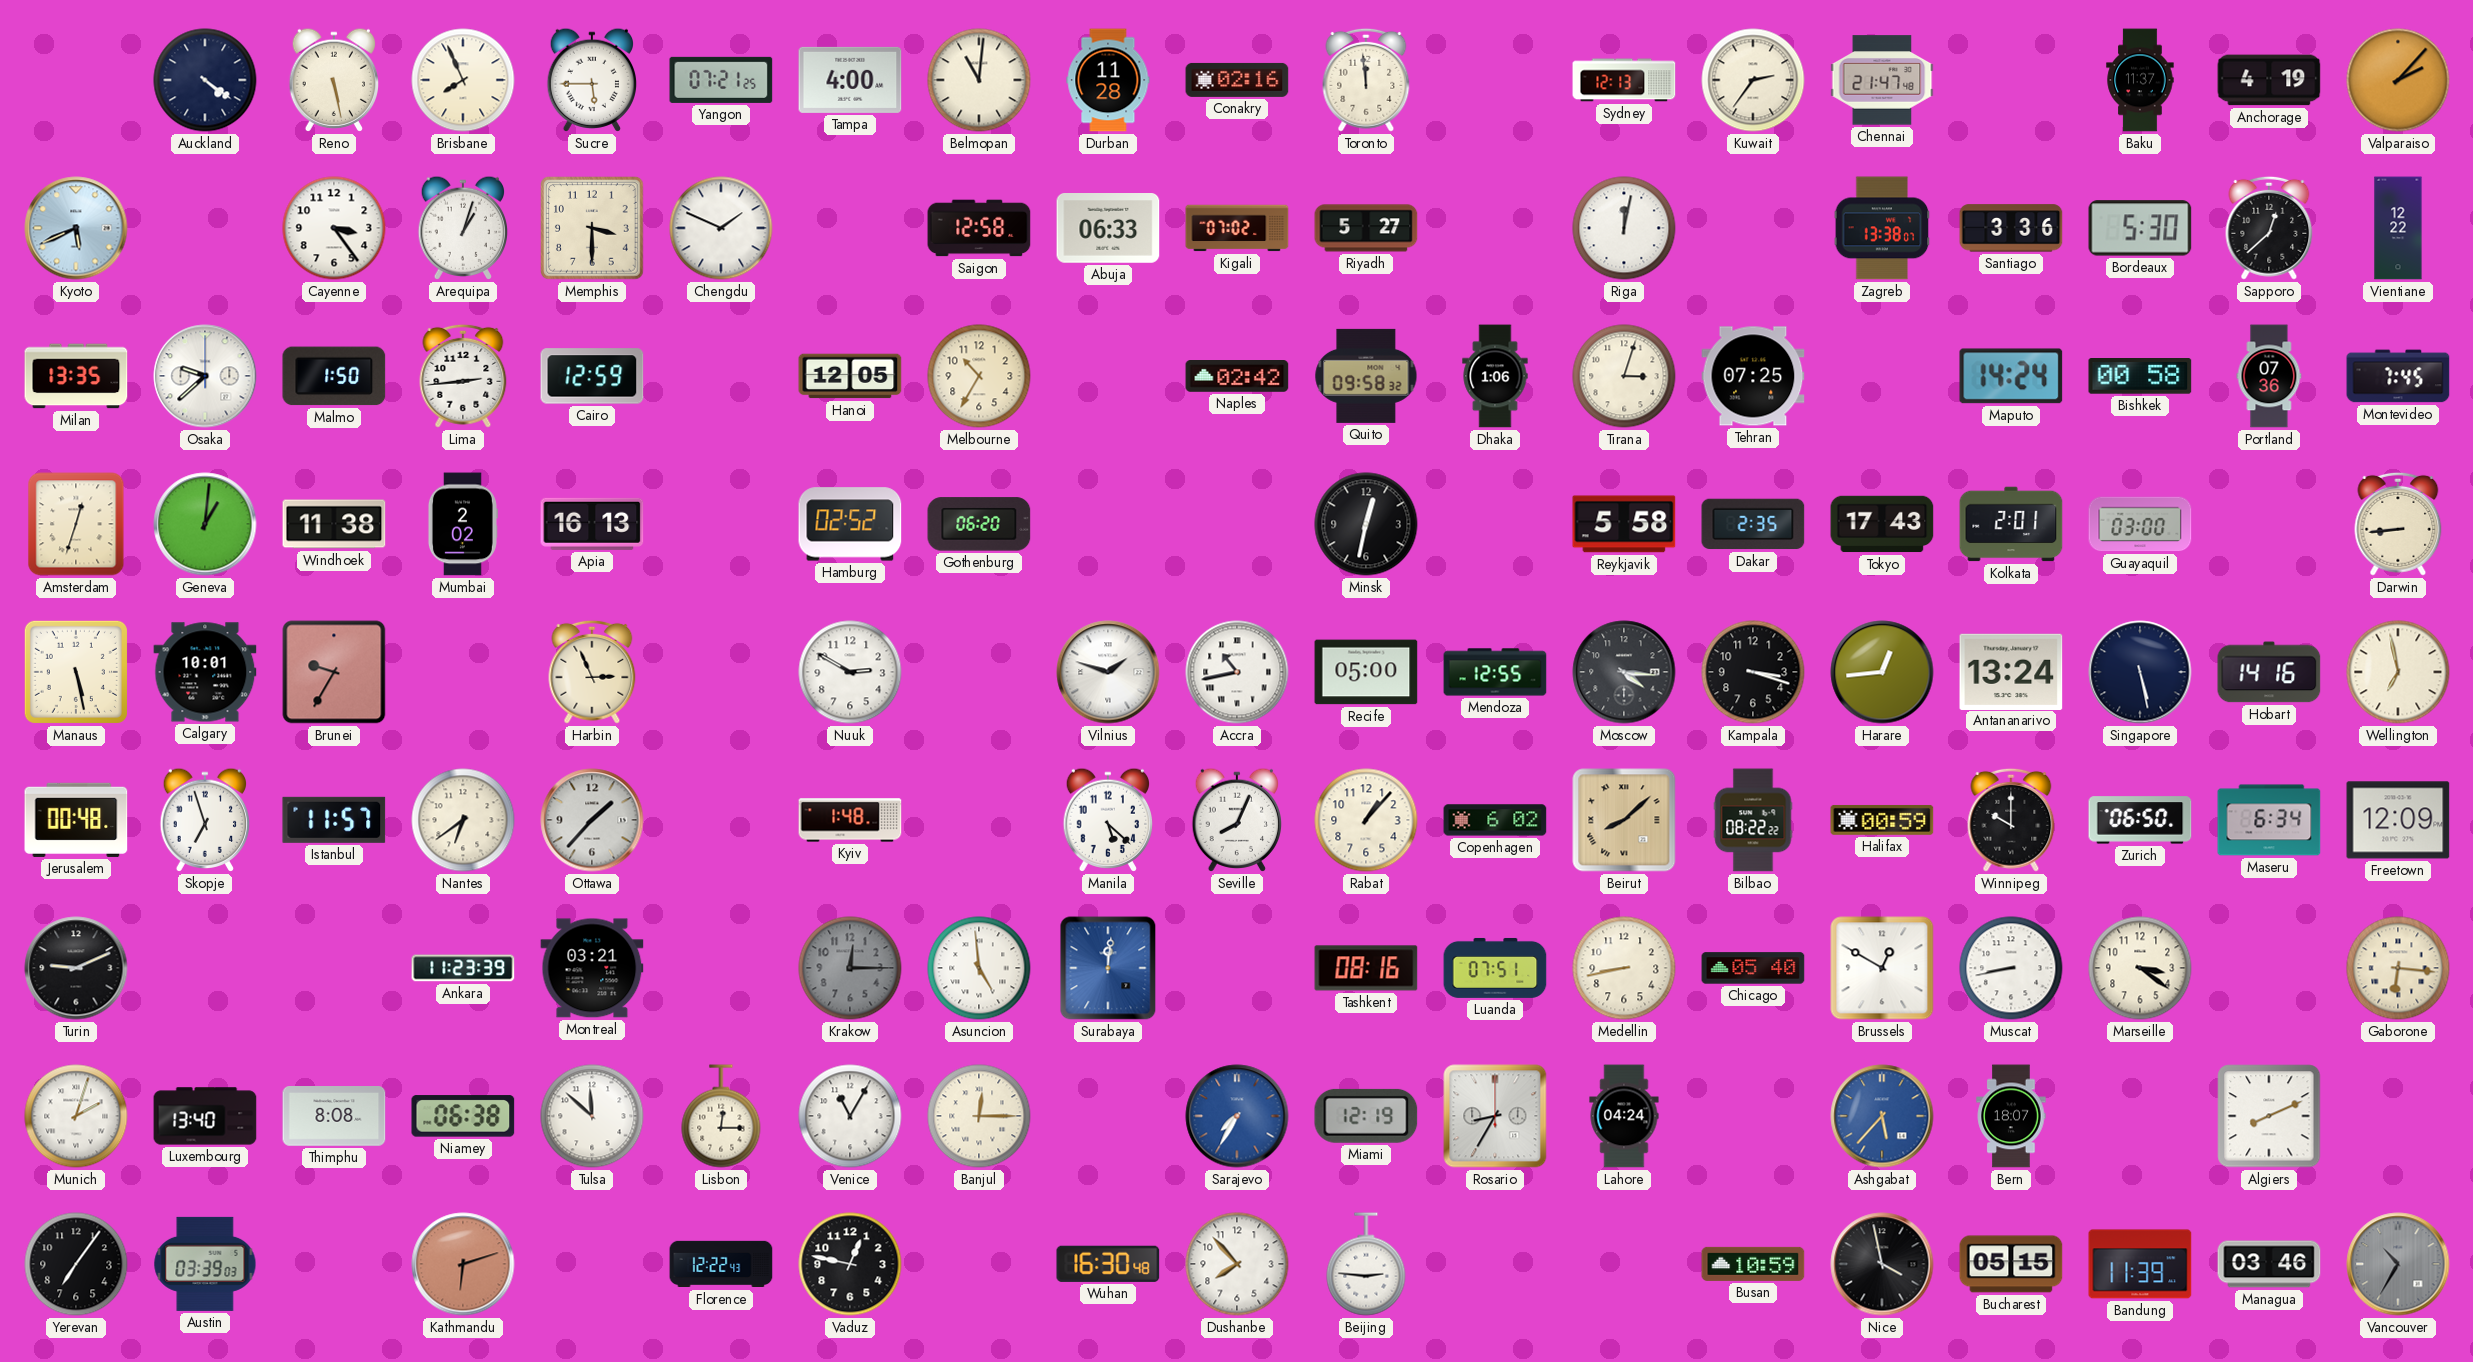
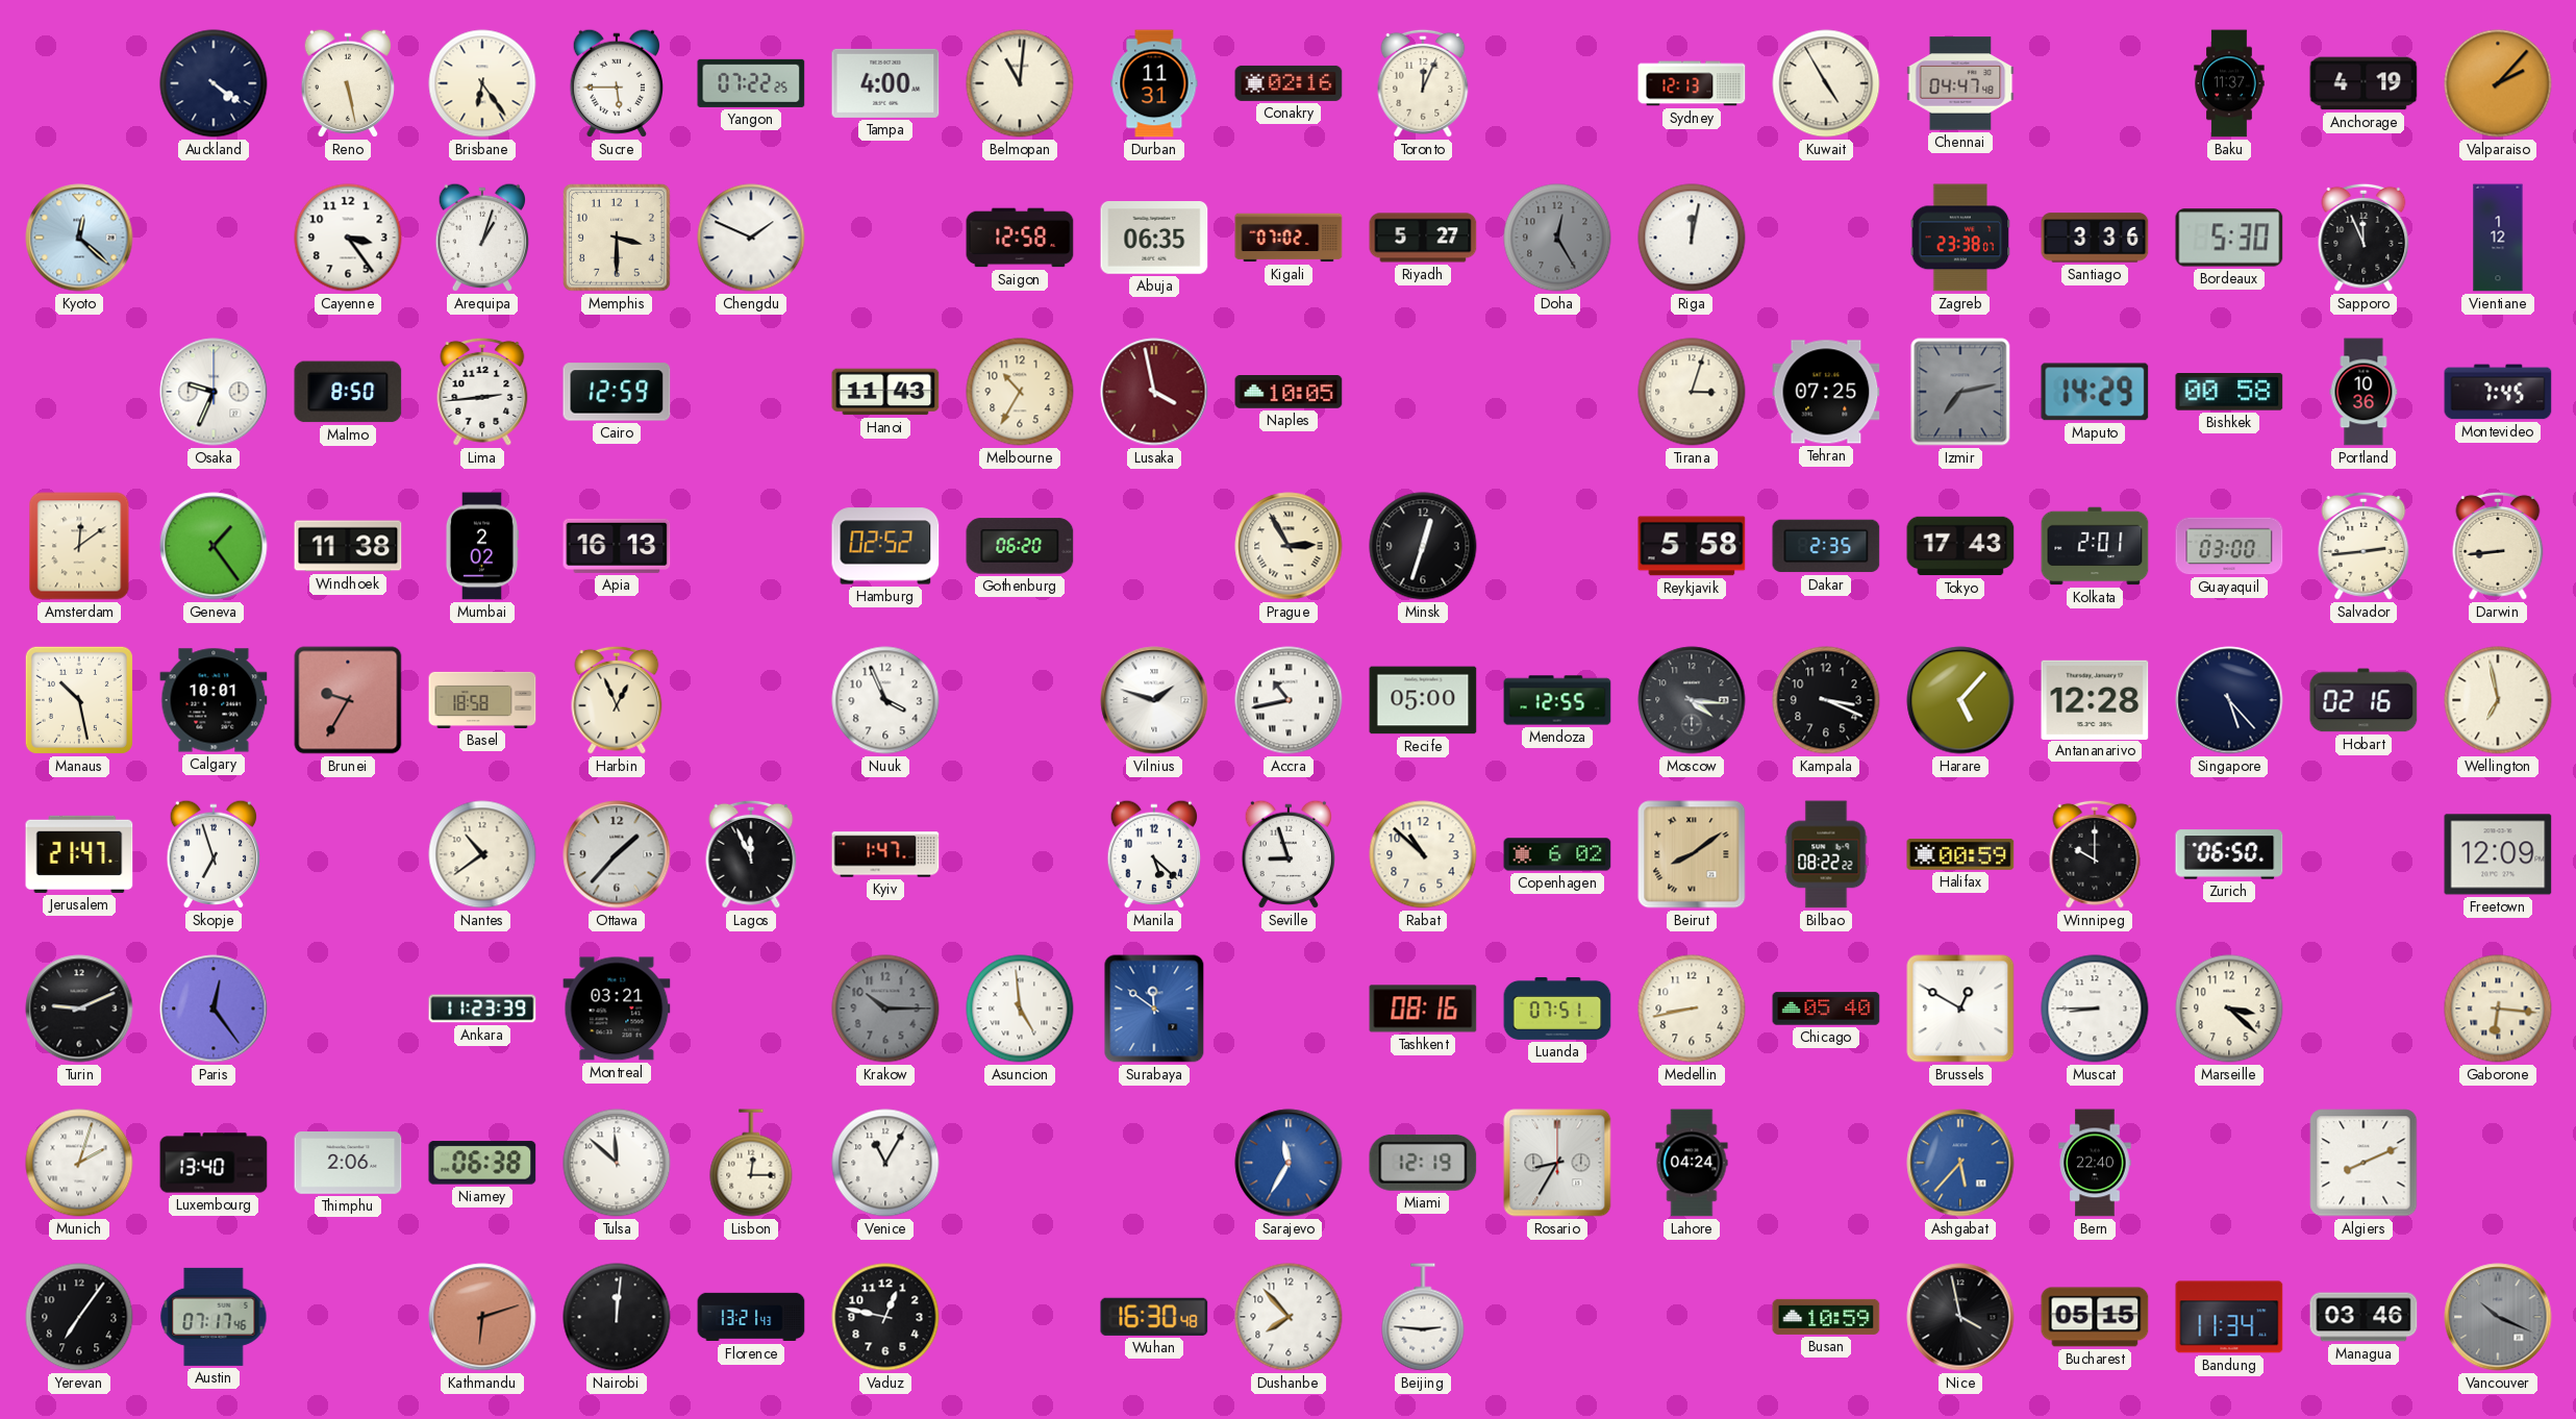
Brisbane: 7:56 -> 6:24
Yangon: 07:21 -> 07:22
Durban: 11:28 -> 11:31
Toronto: 11:59 -> 12:04
Kuwait: 2:36 -> 4:55
Chennai: 21:47 -> 04:47
Kyoto: 5:41 -> 12:22
Abuja: 06:33 -> 06:35
Doha: none -> 12:25
Zagreb: 13:38 -> 23:38
Sapporo: 12:38 -> 11:56
Vientiane: 12:22 -> 1:12
Milan: 13:35 -> none
Osaka: 9:38 -> 9:34
Malmo: 1:50 -> 8:50
Hanoi: 12:05 -> 11:43
Lusaka: none -> 3:58
Naples: 02:42 -> 10:05
Quito: 09:58 -> none
Dhaka: 1:06 -> none
Izmir: none -> 7:13
Maputo: 14:24 -> 14:29
Portland: 07:36 -> 10:36
Amsterdam: 12:33 -> 12:09
Geneva: 1:01 -> 1:24
Prague: none -> 2:55
Minsk: 12:32 -> 12:33
Salvador: none -> 2:44
Manaus: 5:28 -> 10:28
Basel: none -> 18:58
Harbin: 2:56 -> 12:56
Nuuk: 2:50 -> 3:56
Kampala: 3:18 -> 3:19
Harare: 12:44 -> 5:07
Antananarivo: 13:24 -> 12:28
Singapore: 5:28 -> 5:23
Hobart: 14:16 -> 02:16
Jerusalem: 00:48 -> 21:47
Istanbul: 11:57 -> none
Nantes: 6:39 -> 10:39
Lagos: none -> 11:56
Kyiv: 1:48 -> 1:47
Seville: 8:04 -> 8:57
Rabat: 1:07 -> 10:52
Beirut: 8:08 -> 8:09
Maseru: 6:34 -> none
Paris: none -> 12:24
Krakow: 12:15 -> 10:15
Surabaya: 12:01 -> 11:51
Muscat: 8:43 -> 8:45
Marseille: 3:21 -> 3:22
Thimphu: 8:08 -> 2:06
Banjul: 12:15 -> none
Sarajevo: 7:35 -> 11:35
Bern: 18:07 -> 22:40
Austin: 03:39 -> 07:17
Nairobi: none -> 12:01
Florence: 12:22 -> 13:21
Bandung: 11:39 -> 11:34
Vancouver: 10:35 -> 10:19
